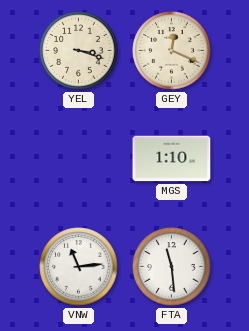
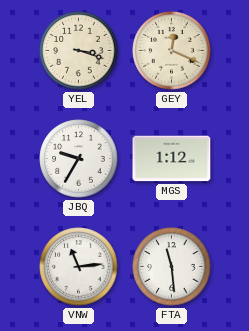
JBQ: none -> 9:35
MGS: 1:10 -> 1:12
